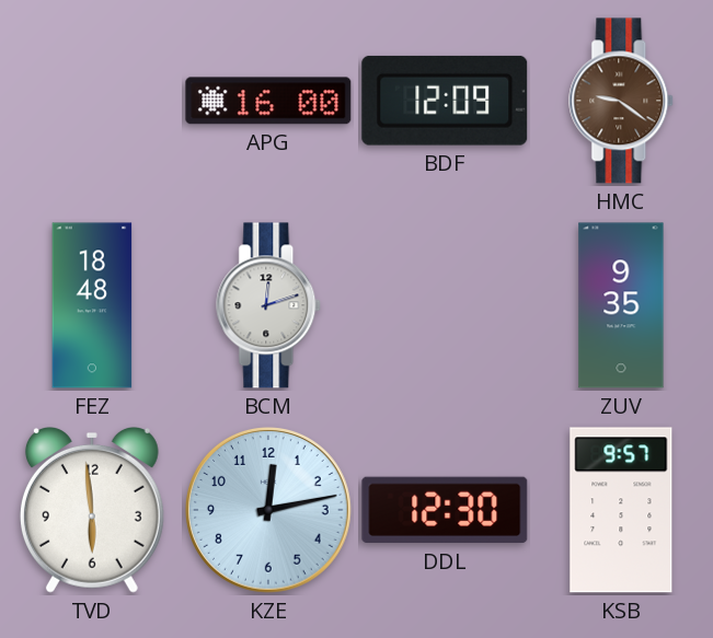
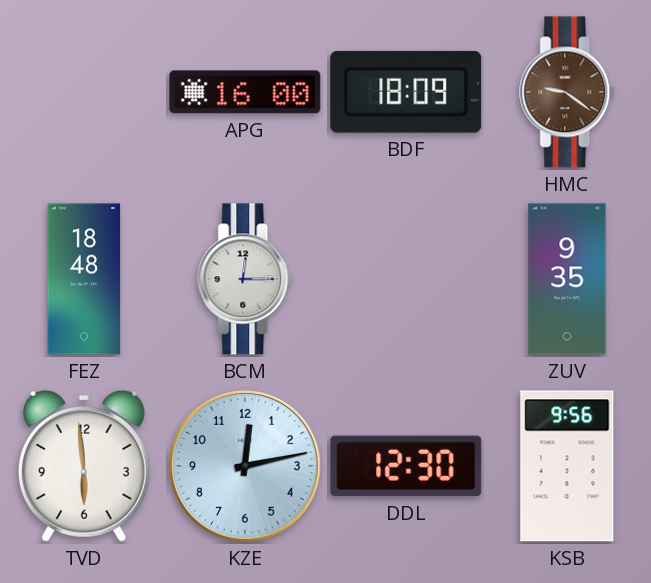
BDF: 12:09 -> 18:09
BCM: 12:12 -> 12:15
KSB: 9:57 -> 9:56
